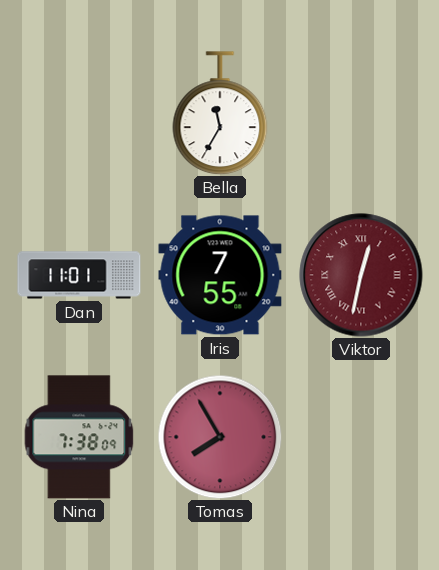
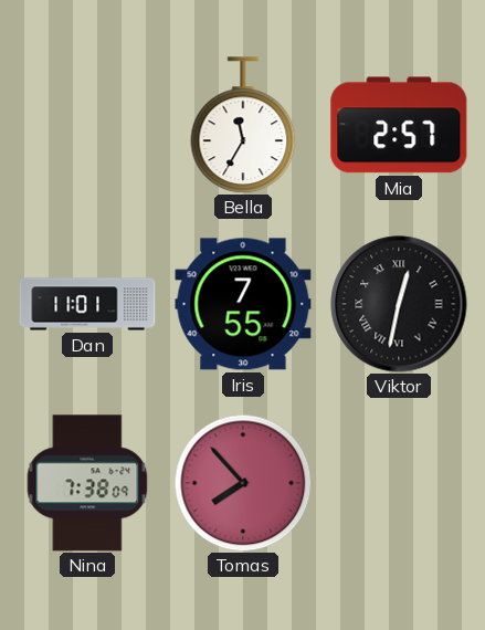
Mia: none -> 2:57
Viktor dial: burgundy -> black
Tomas: 7:55 -> 7:53
